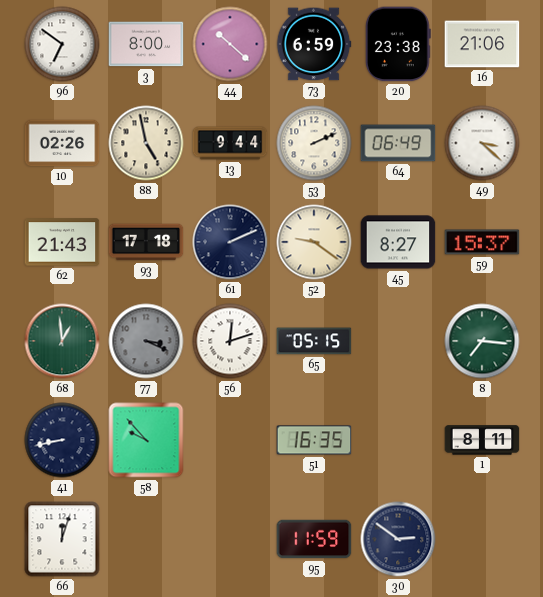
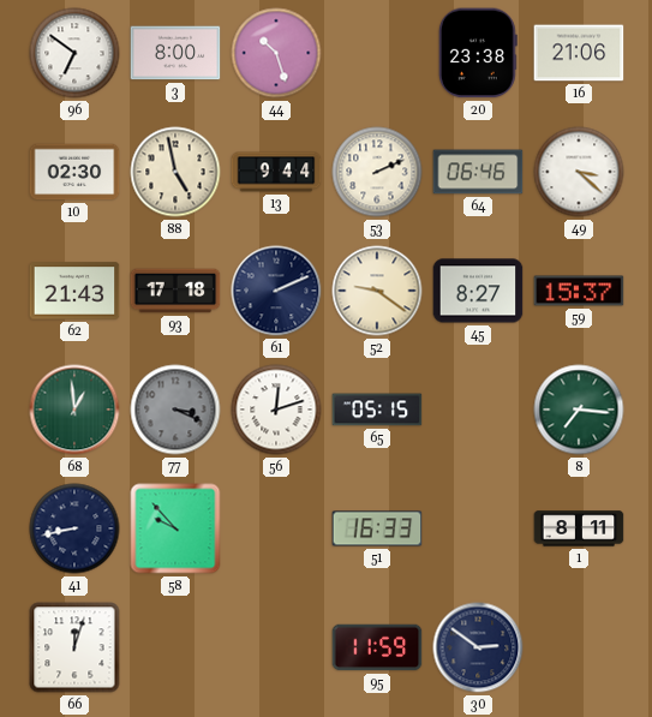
44: 10:22 -> 10:27
73: 6:59 -> none
10: 02:26 -> 02:30
64: 06:49 -> 06:46
51: 16:35 -> 16:33
